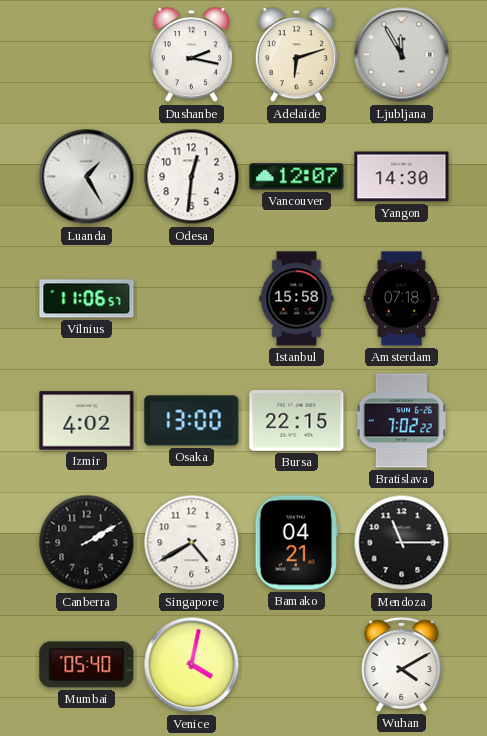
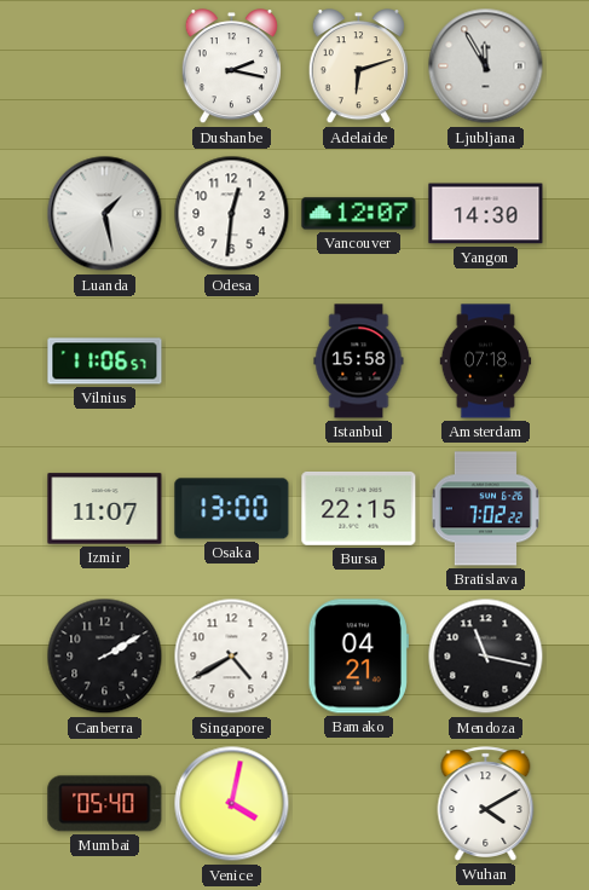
Luanda: 1:25 -> 1:28
Izmir: 4:02 -> 11:07
Mendoza: 11:15 -> 11:17
